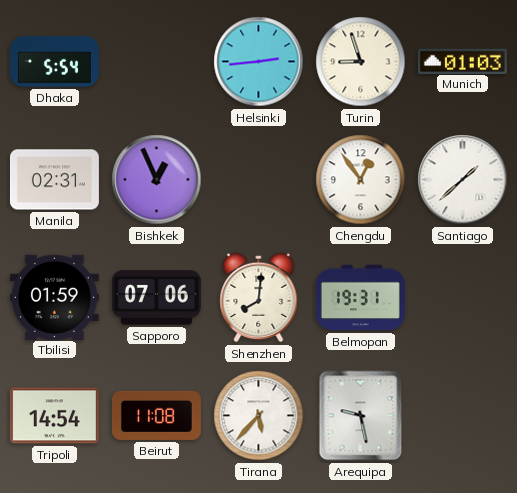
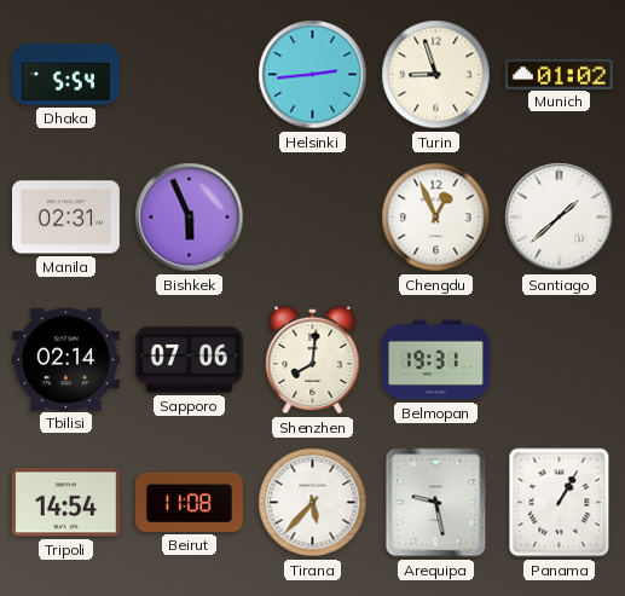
Munich: 01:03 -> 01:02
Bishkek: 12:56 -> 5:56
Chengdu: 12:54 -> 12:56
Tbilisi: 01:59 -> 02:14
Panama: none -> 1:05
